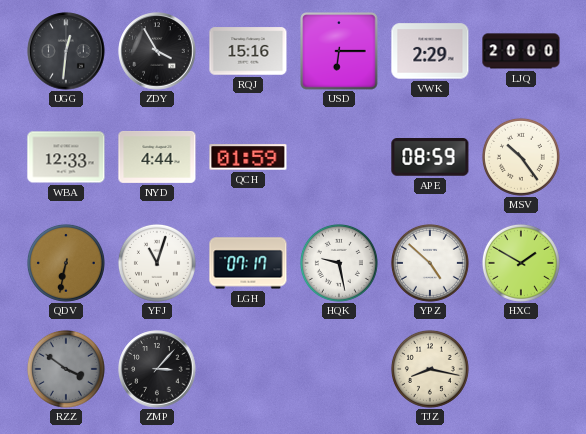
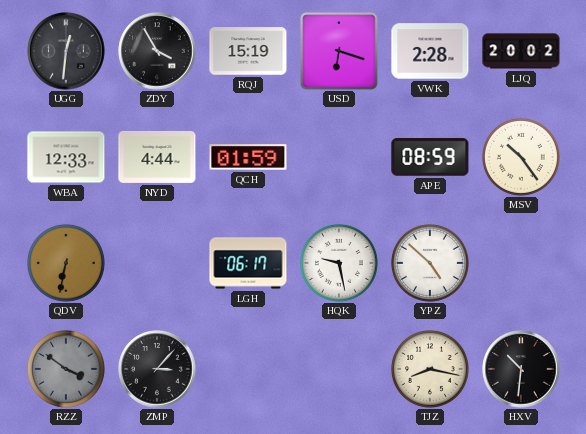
RQJ: 15:16 -> 15:19
USD: 6:15 -> 6:18
VWK: 2:29 -> 2:28
LJQ: 20:00 -> 20:02
YFJ: 11:03 -> none
LGH: 07:17 -> 06:17
HXC: 1:50 -> none
HXV: none -> 10:31
